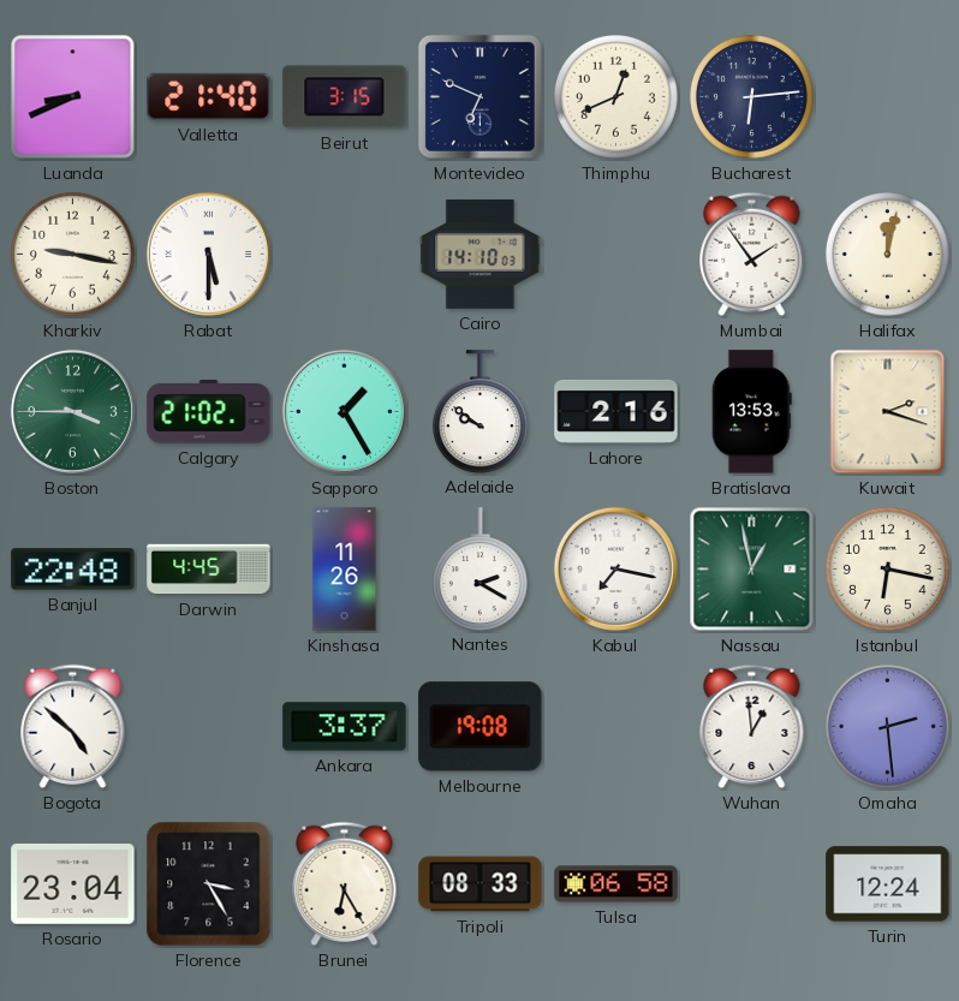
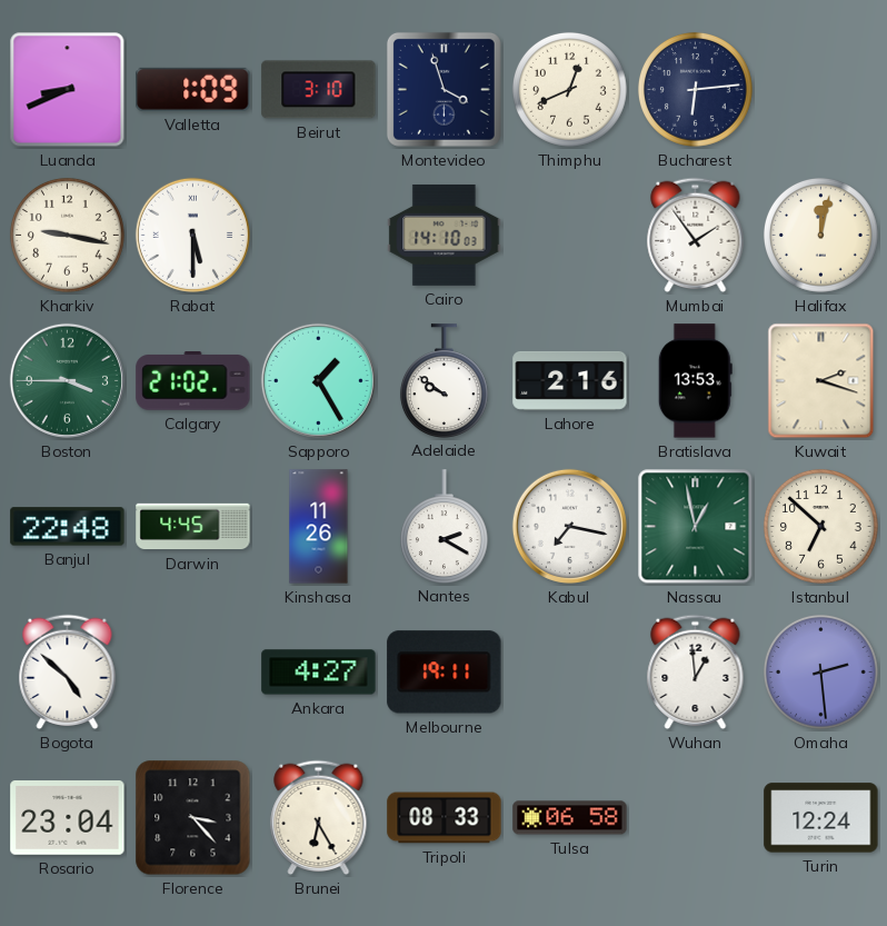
Valletta: 21:40 -> 1:09
Beirut: 3:15 -> 3:10
Montevideo: 6:49 -> 3:57
Istanbul: 6:17 -> 6:52
Ankara: 3:37 -> 4:27
Melbourne: 19:08 -> 19:11
Florence: 3:25 -> 3:23
